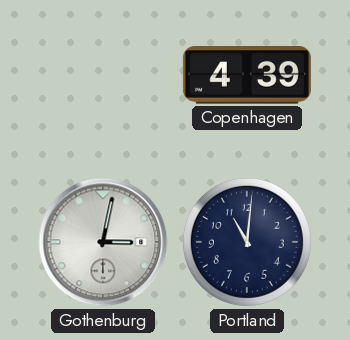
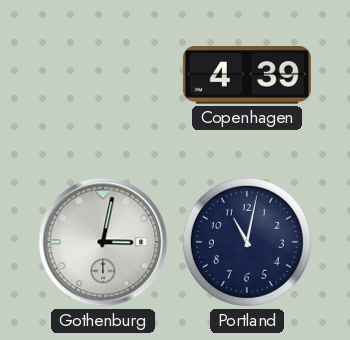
Portland: 11:01 -> 11:02
